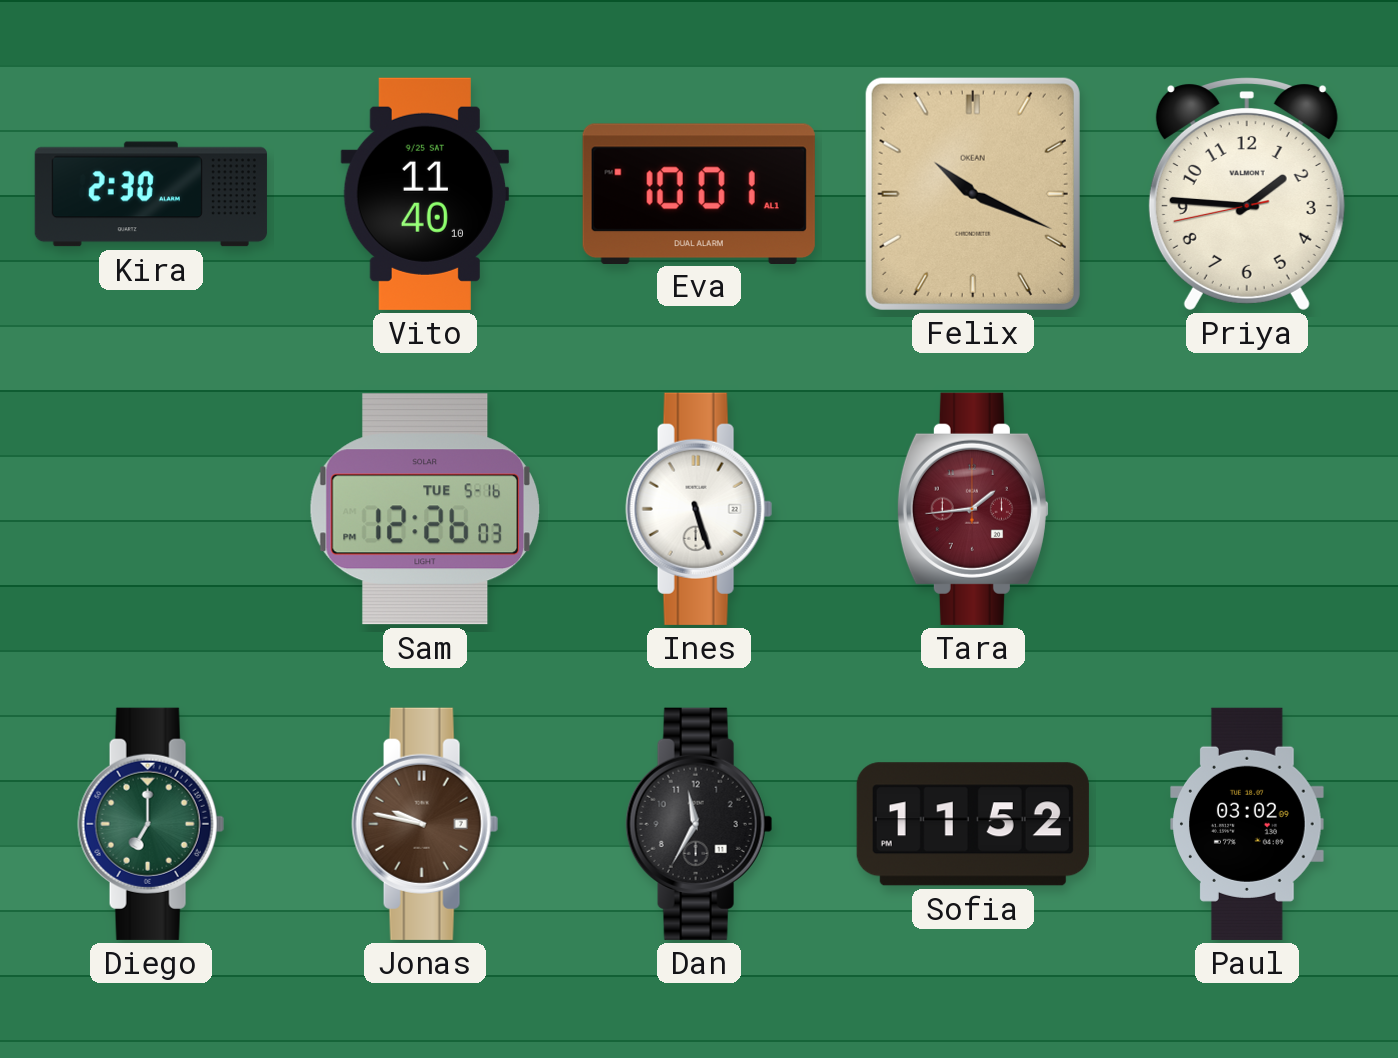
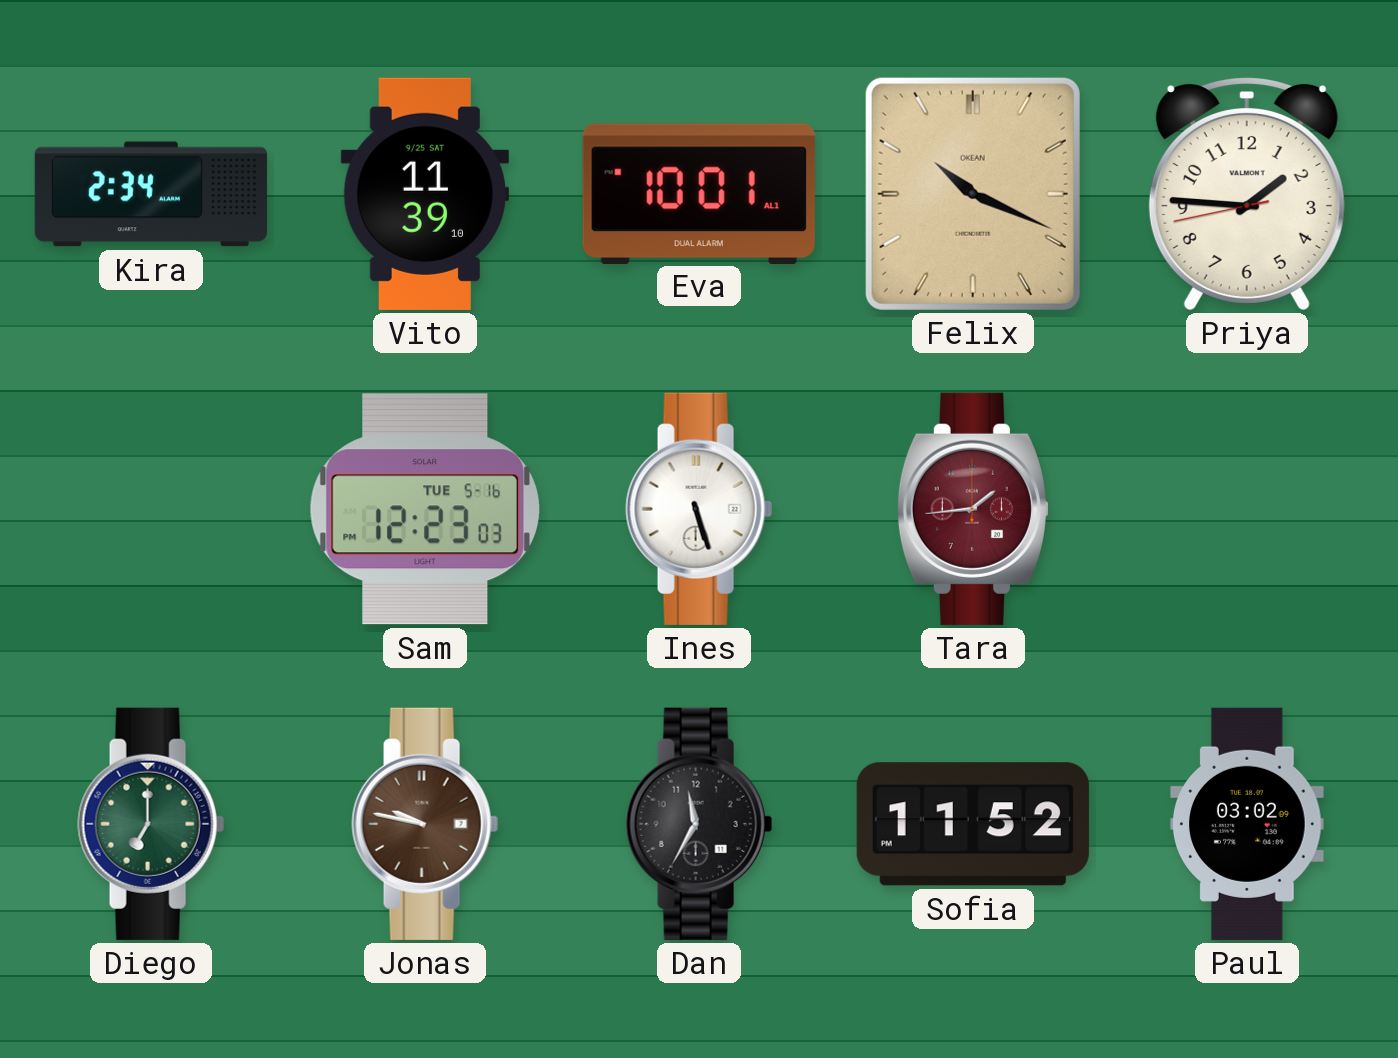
Kira: 2:30 -> 2:34
Vito: 11:40 -> 11:39
Sam: 12:26 -> 12:23
